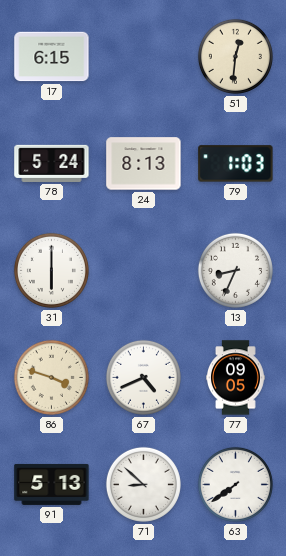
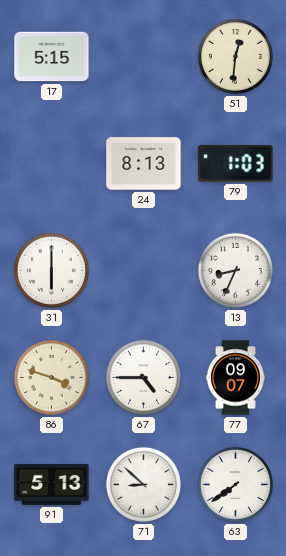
17: 6:15 -> 5:15
78: 5:24 -> none
67: 4:41 -> 4:45
77: 09:05 -> 09:07
